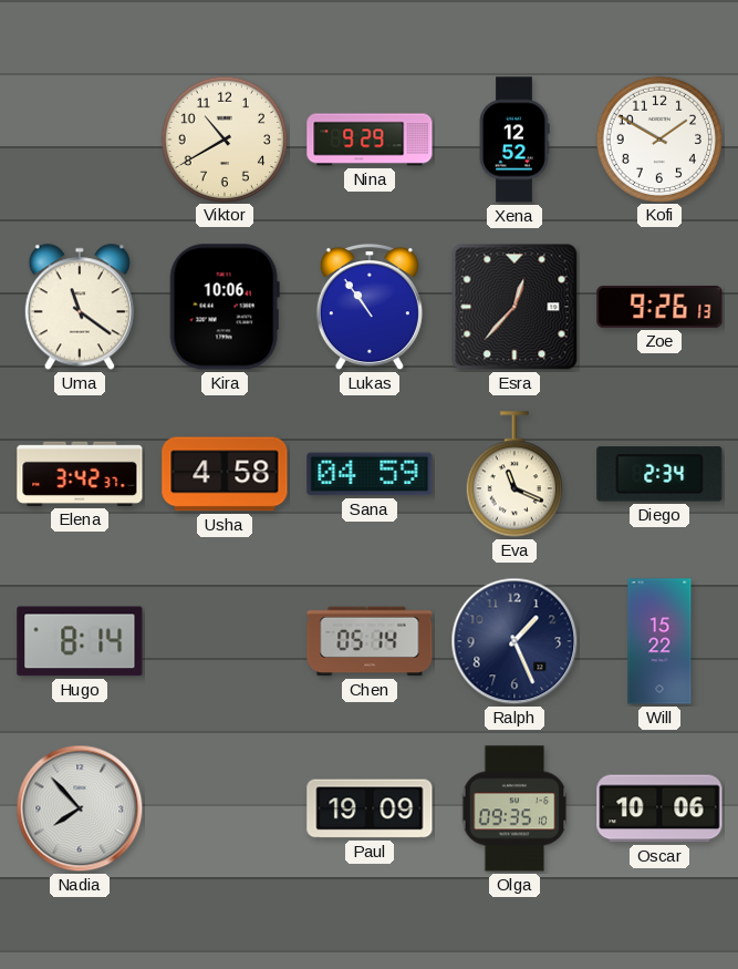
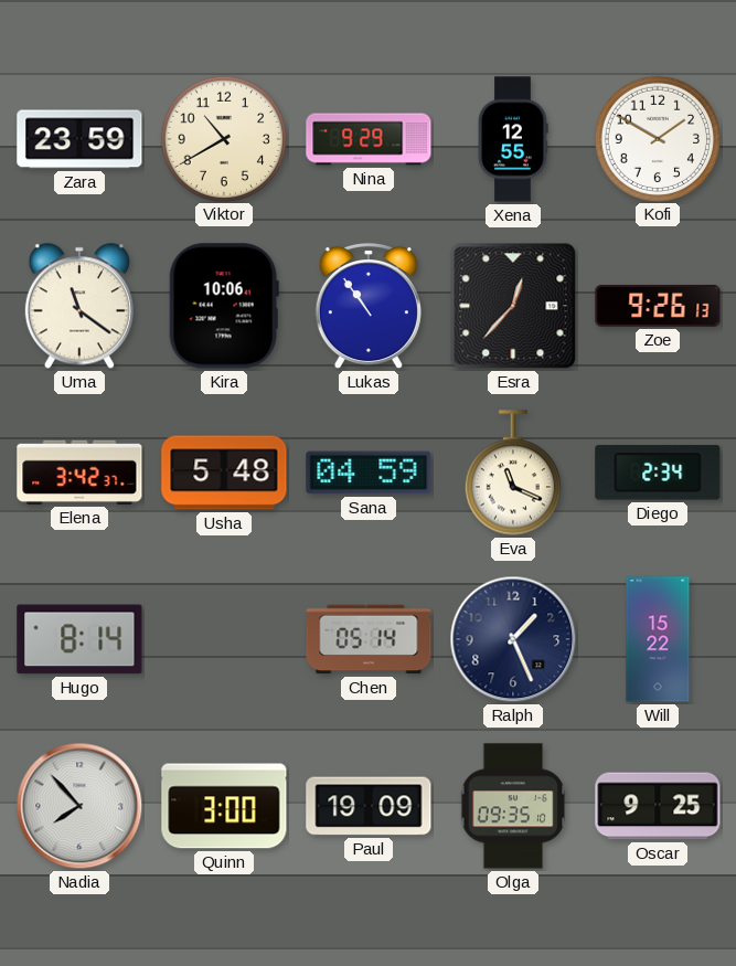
Zara: none -> 23:59
Xena: 12:52 -> 12:55
Usha: 4:58 -> 5:48
Quinn: none -> 3:00
Oscar: 10:06 -> 9:25
